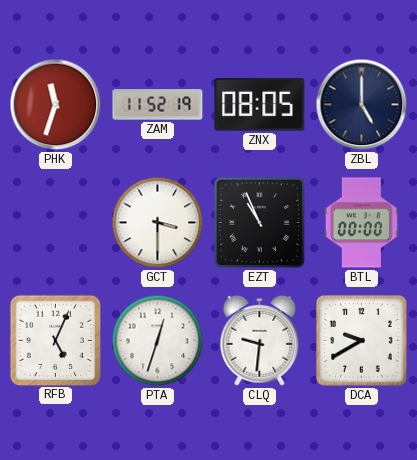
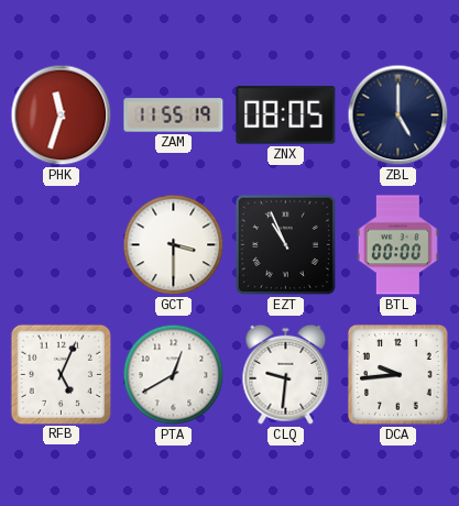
ZAM: 11:52 -> 11:55
PTA: 12:33 -> 12:40
DCA: 9:40 -> 9:44
